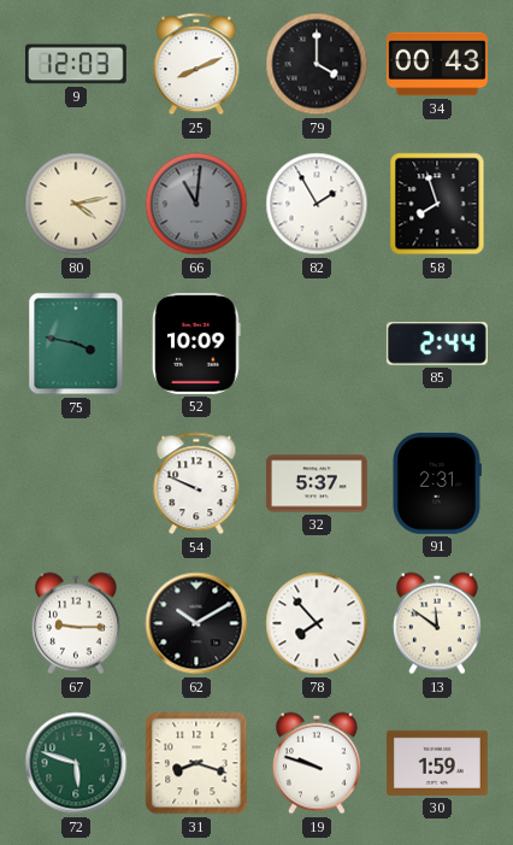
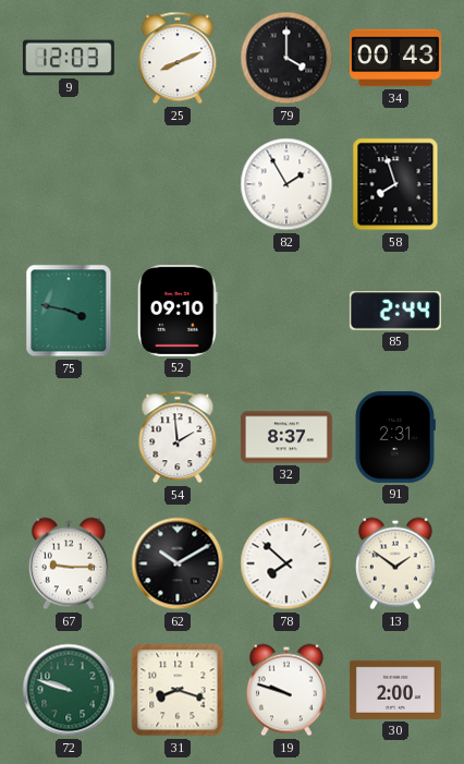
80: 4:13 -> none
66: 11:01 -> none
52: 10:09 -> 09:10
54: 9:49 -> 1:59
32: 5:37 -> 8:37
78: 7:53 -> 7:52
13: 11:51 -> 1:51
72: 5:48 -> 9:48
30: 1:59 -> 2:00
